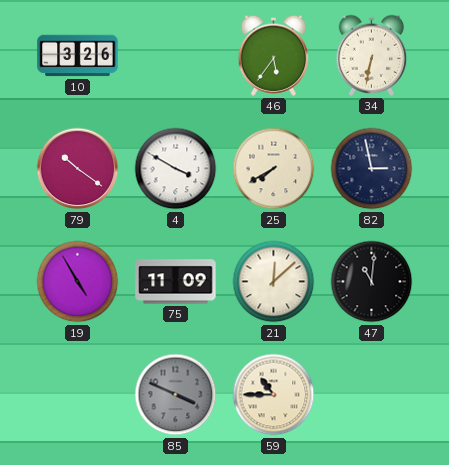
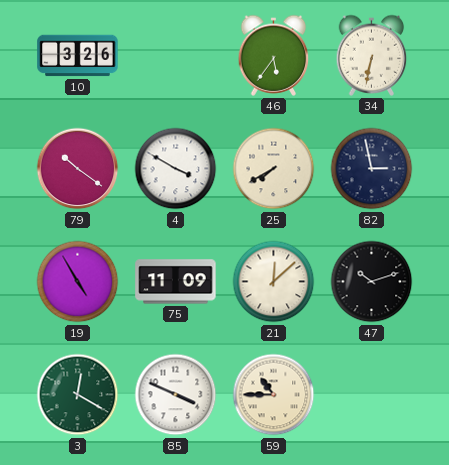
47: 11:01 -> 10:12
3: none -> 12:20
85 dial: grey -> white
